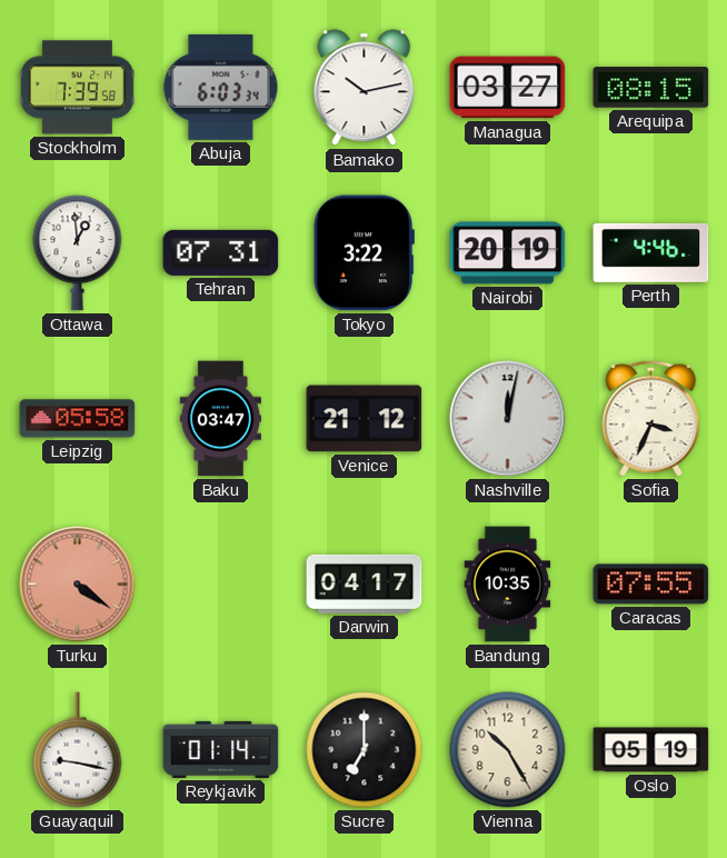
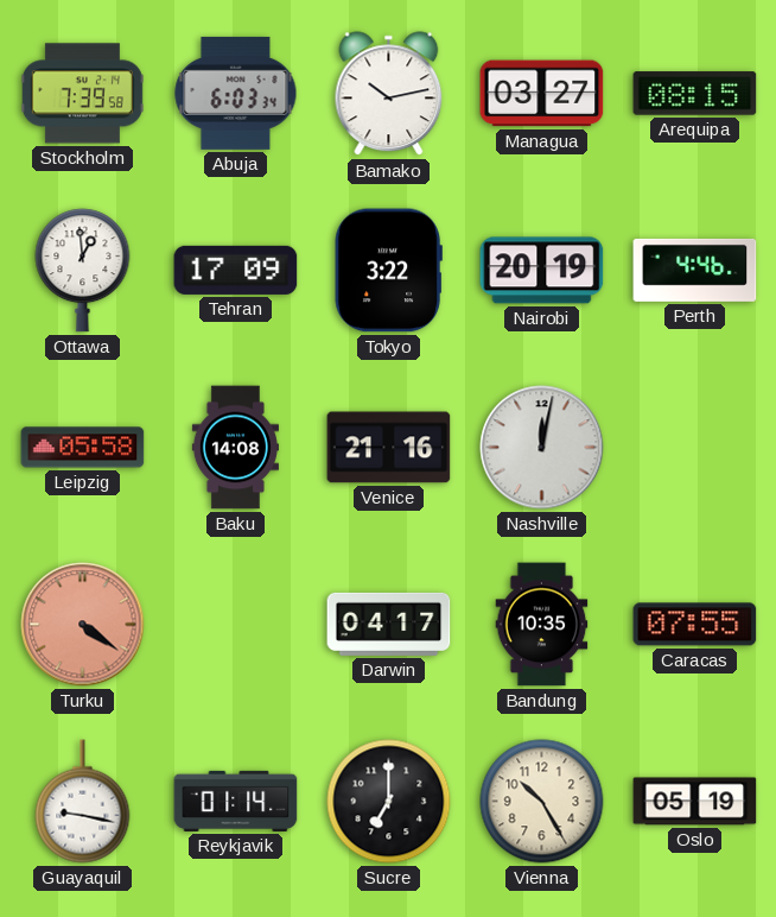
Tehran: 07:31 -> 17:09
Baku: 03:47 -> 14:08
Venice: 21:12 -> 21:16
Sofia: 3:34 -> none
